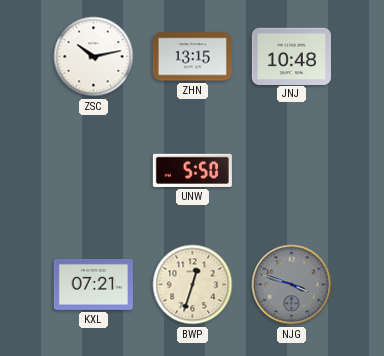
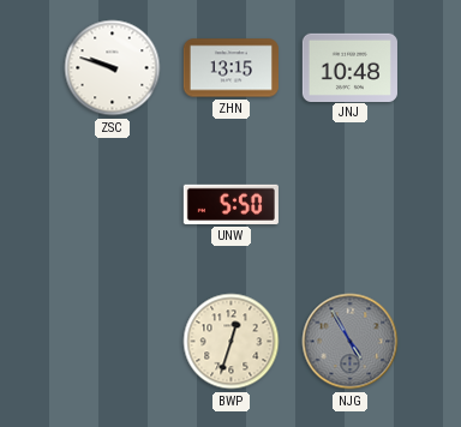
ZSC: 10:13 -> 9:48
KXL: 07:21 -> none
NJG: 3:48 -> 4:55
